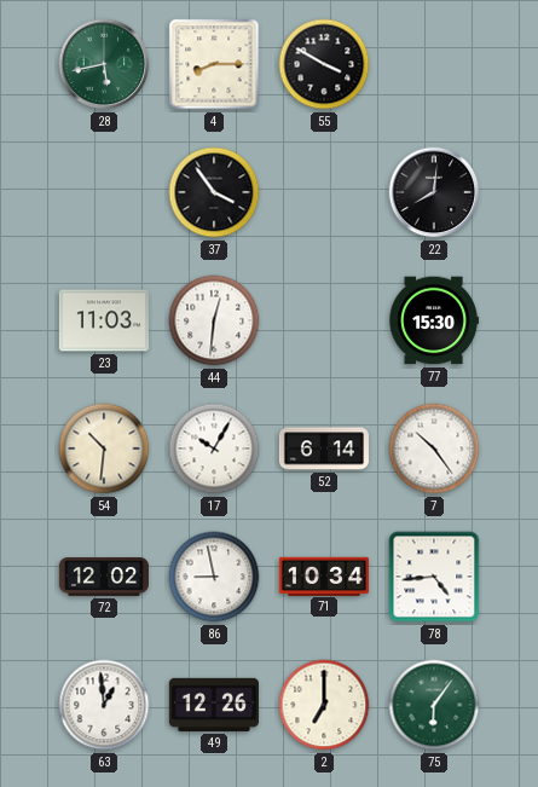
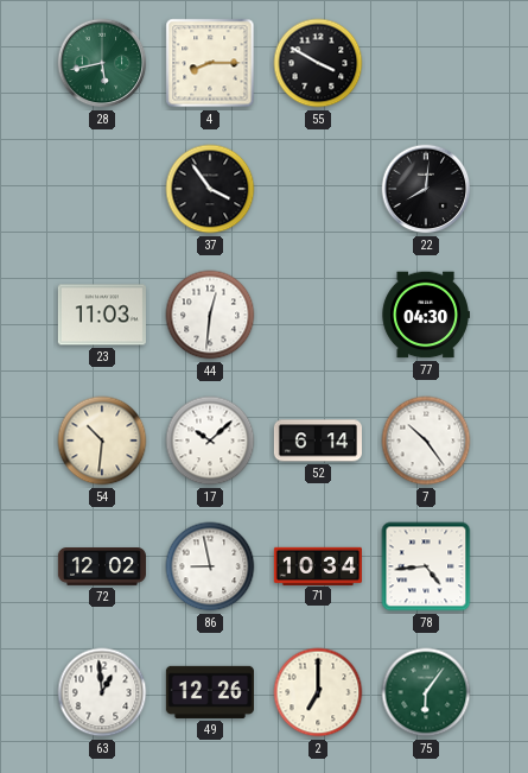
77: 15:30 -> 04:30
17: 10:05 -> 10:08
